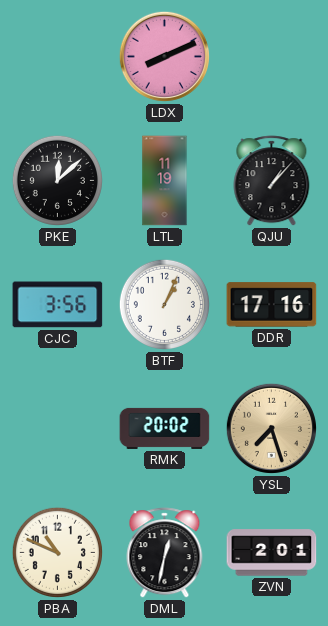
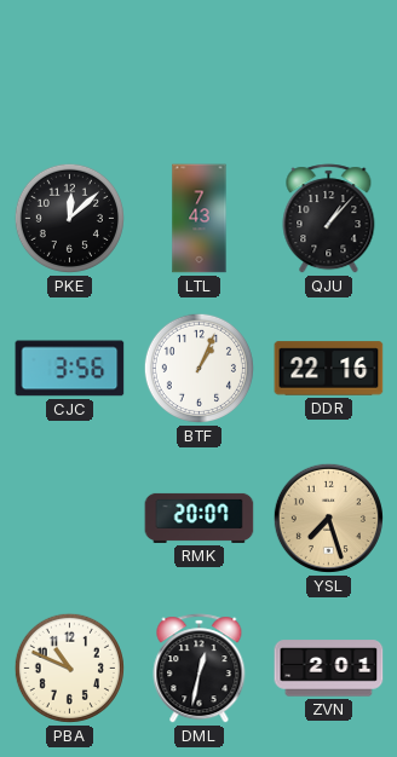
LDX: 8:11 -> none
LTL: 11:19 -> 7:43
DDR: 17:16 -> 22:16
RMK: 20:02 -> 20:07
